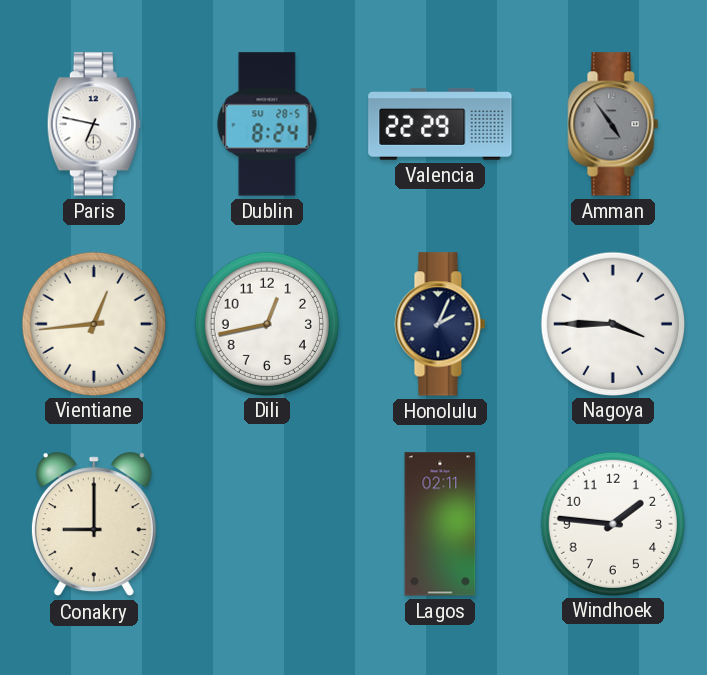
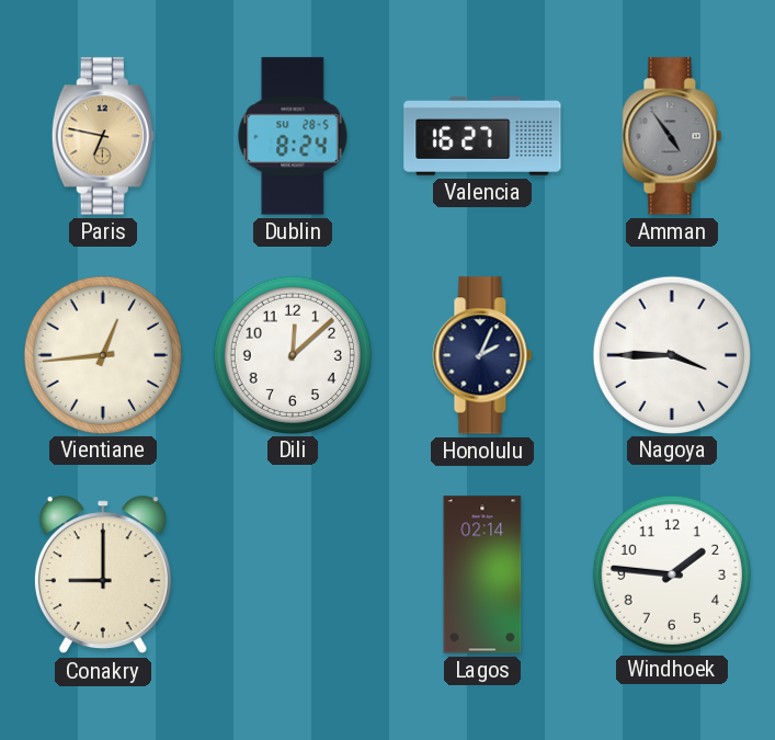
Paris dial: white -> champagne
Valencia: 22:29 -> 16:27
Dili: 12:43 -> 12:08
Lagos: 02:11 -> 02:14
